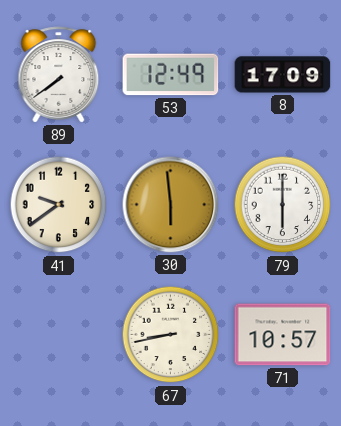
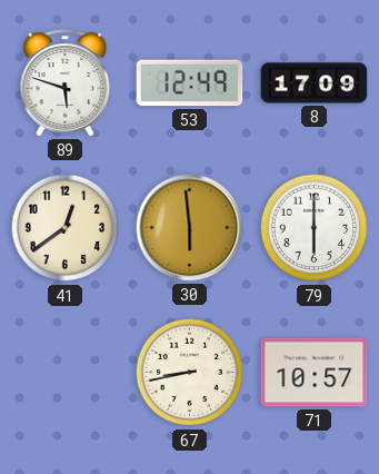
89: 7:39 -> 5:48
41: 9:39 -> 12:39
